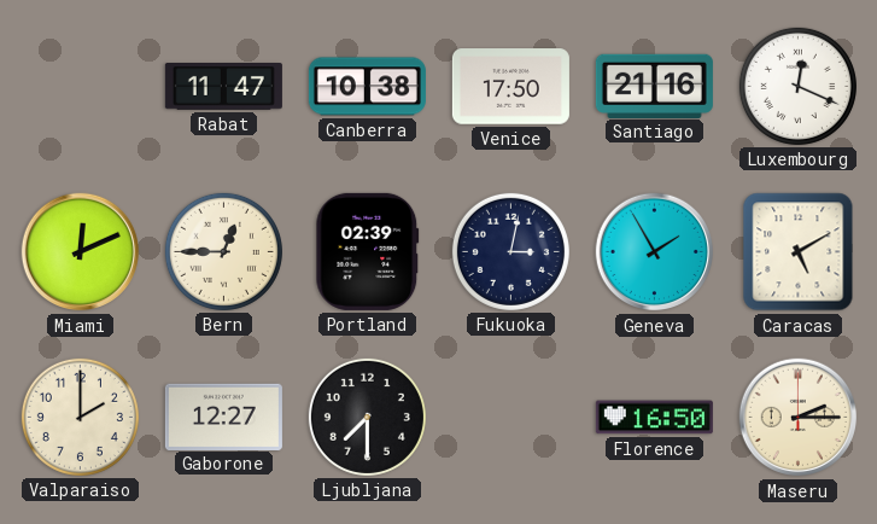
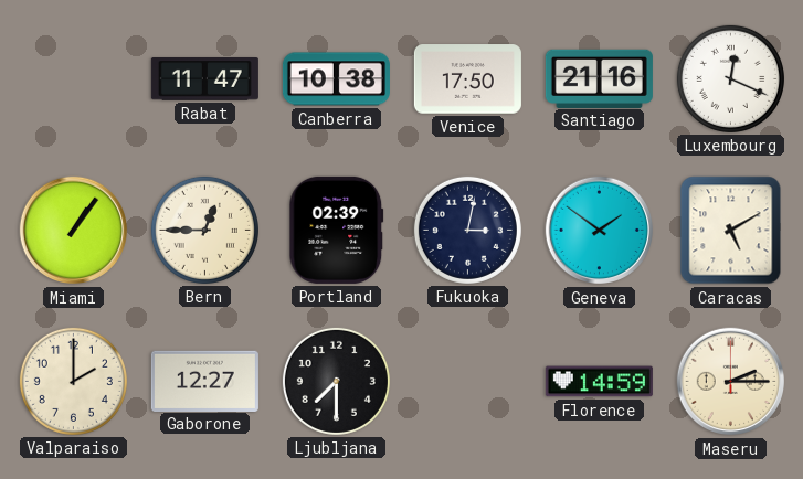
Miami: 12:11 -> 1:06
Geneva: 1:55 -> 1:51
Florence: 16:50 -> 14:59
